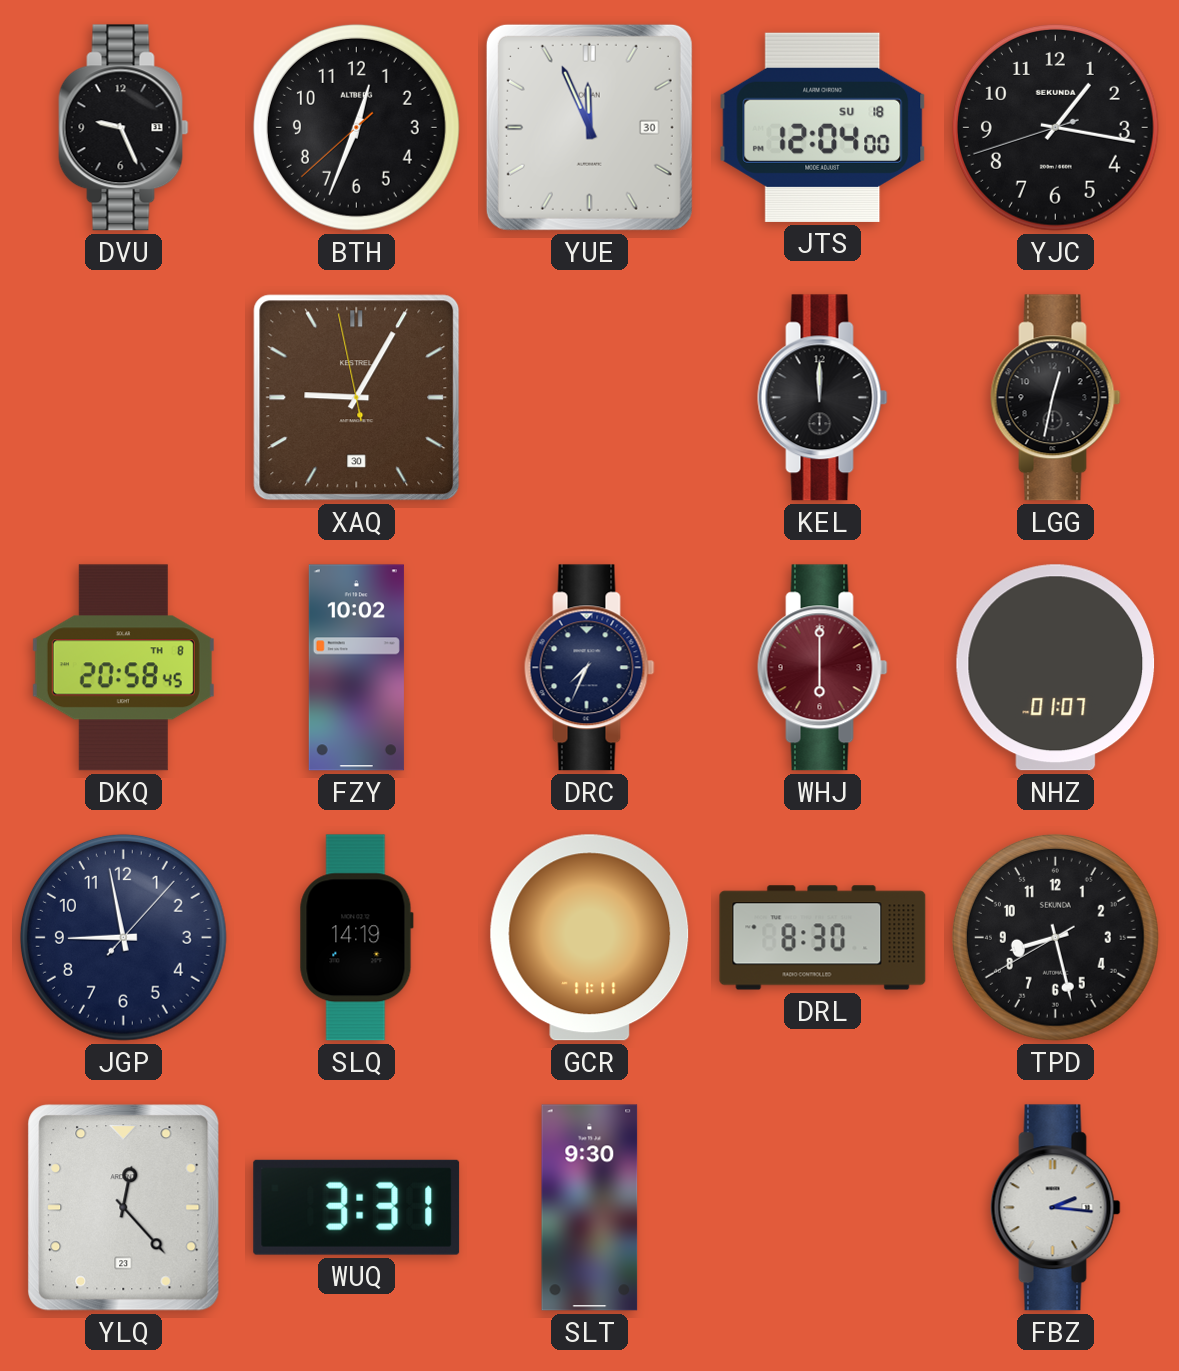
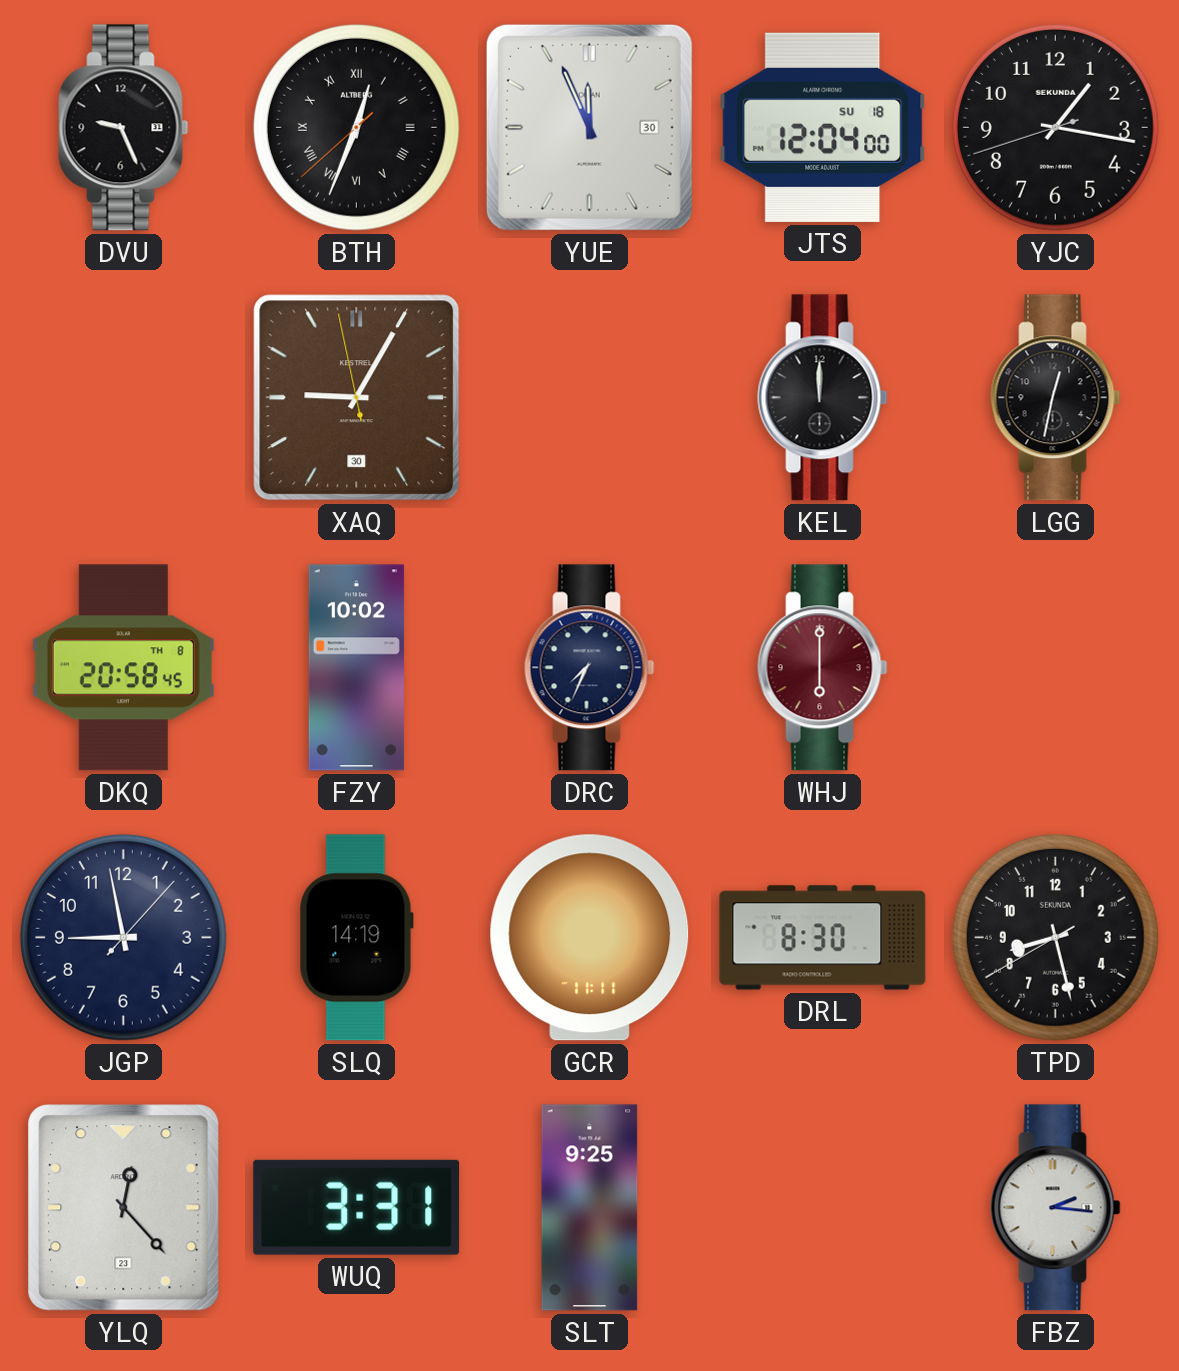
BTH numerals: Arabic -> Roman
NHZ: 01:07 -> none
SLT: 9:30 -> 9:25
